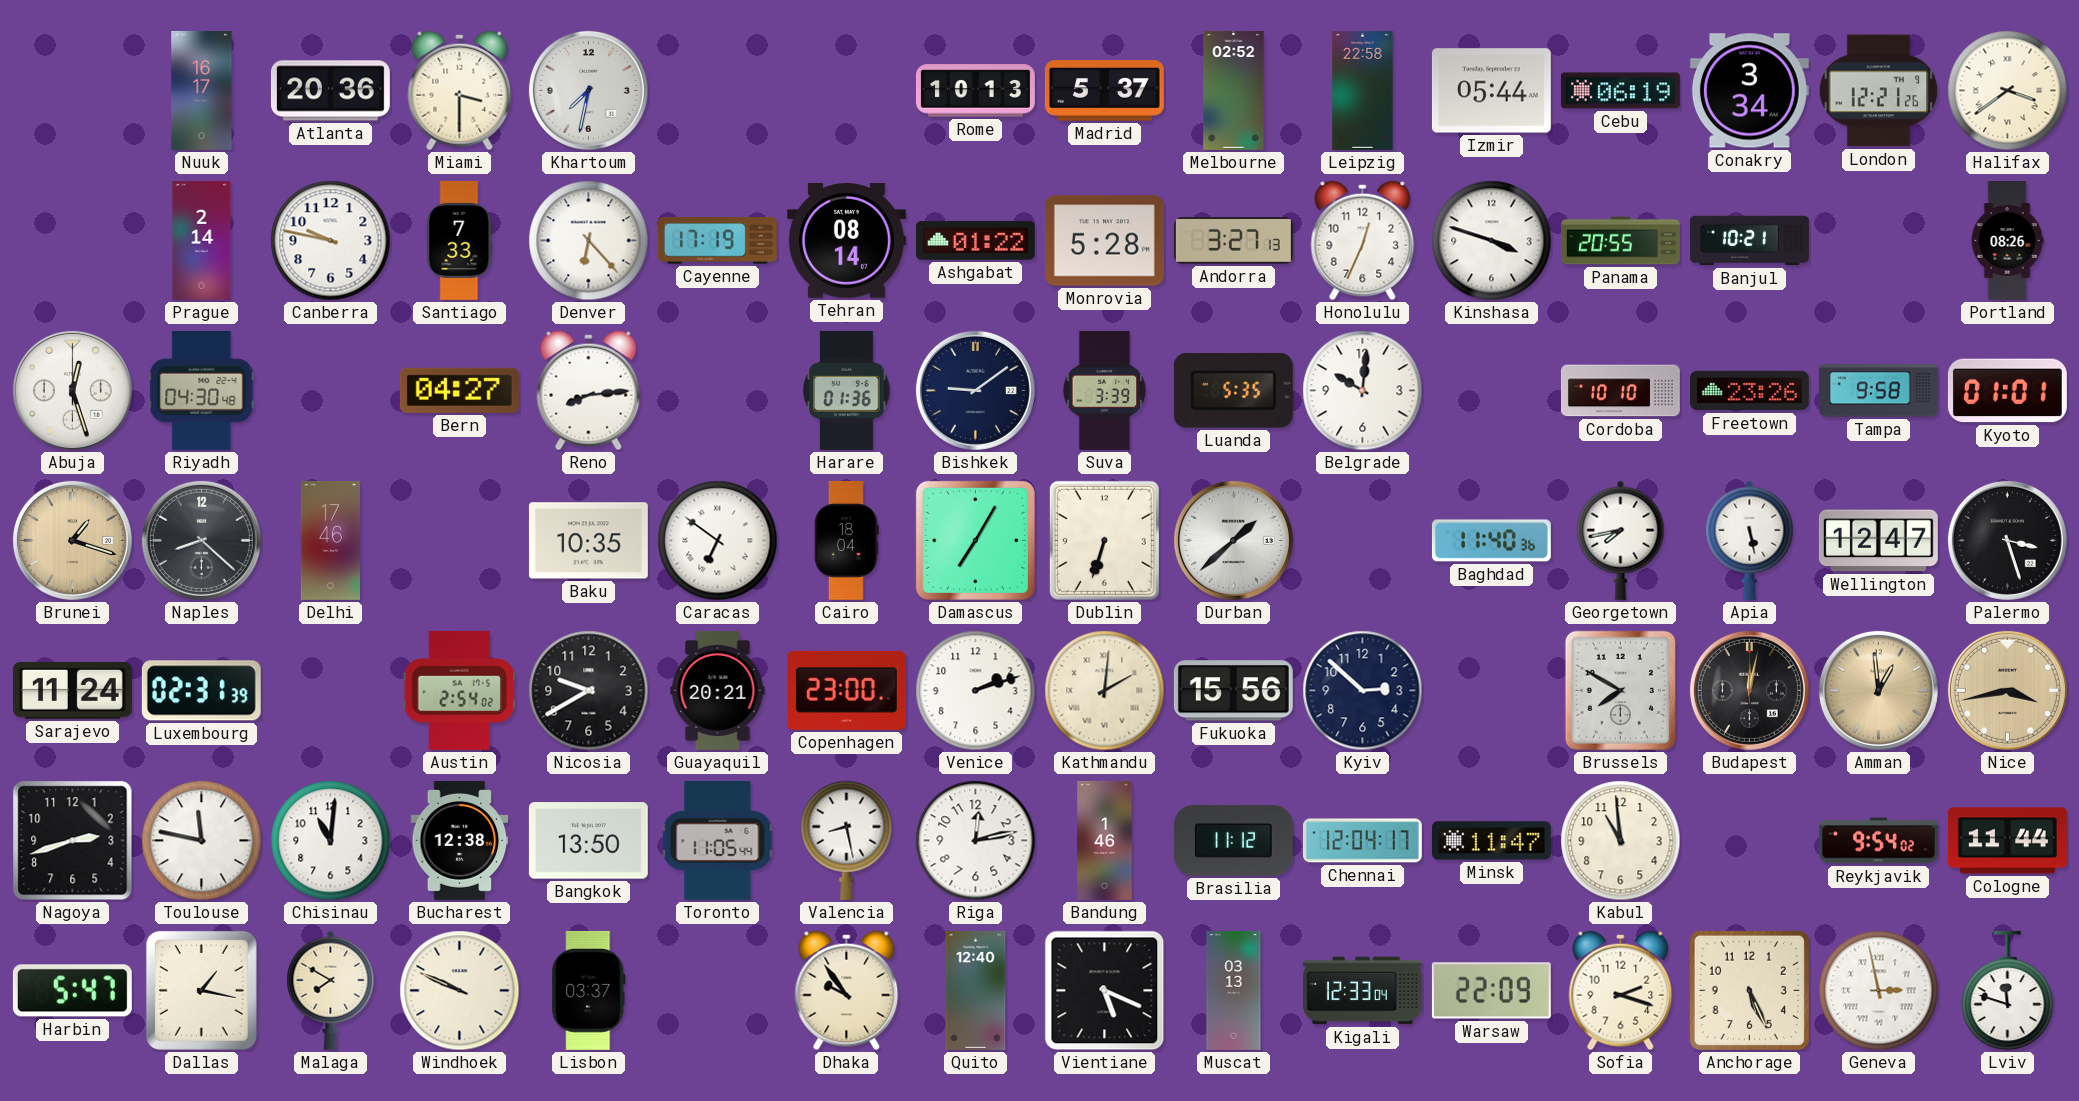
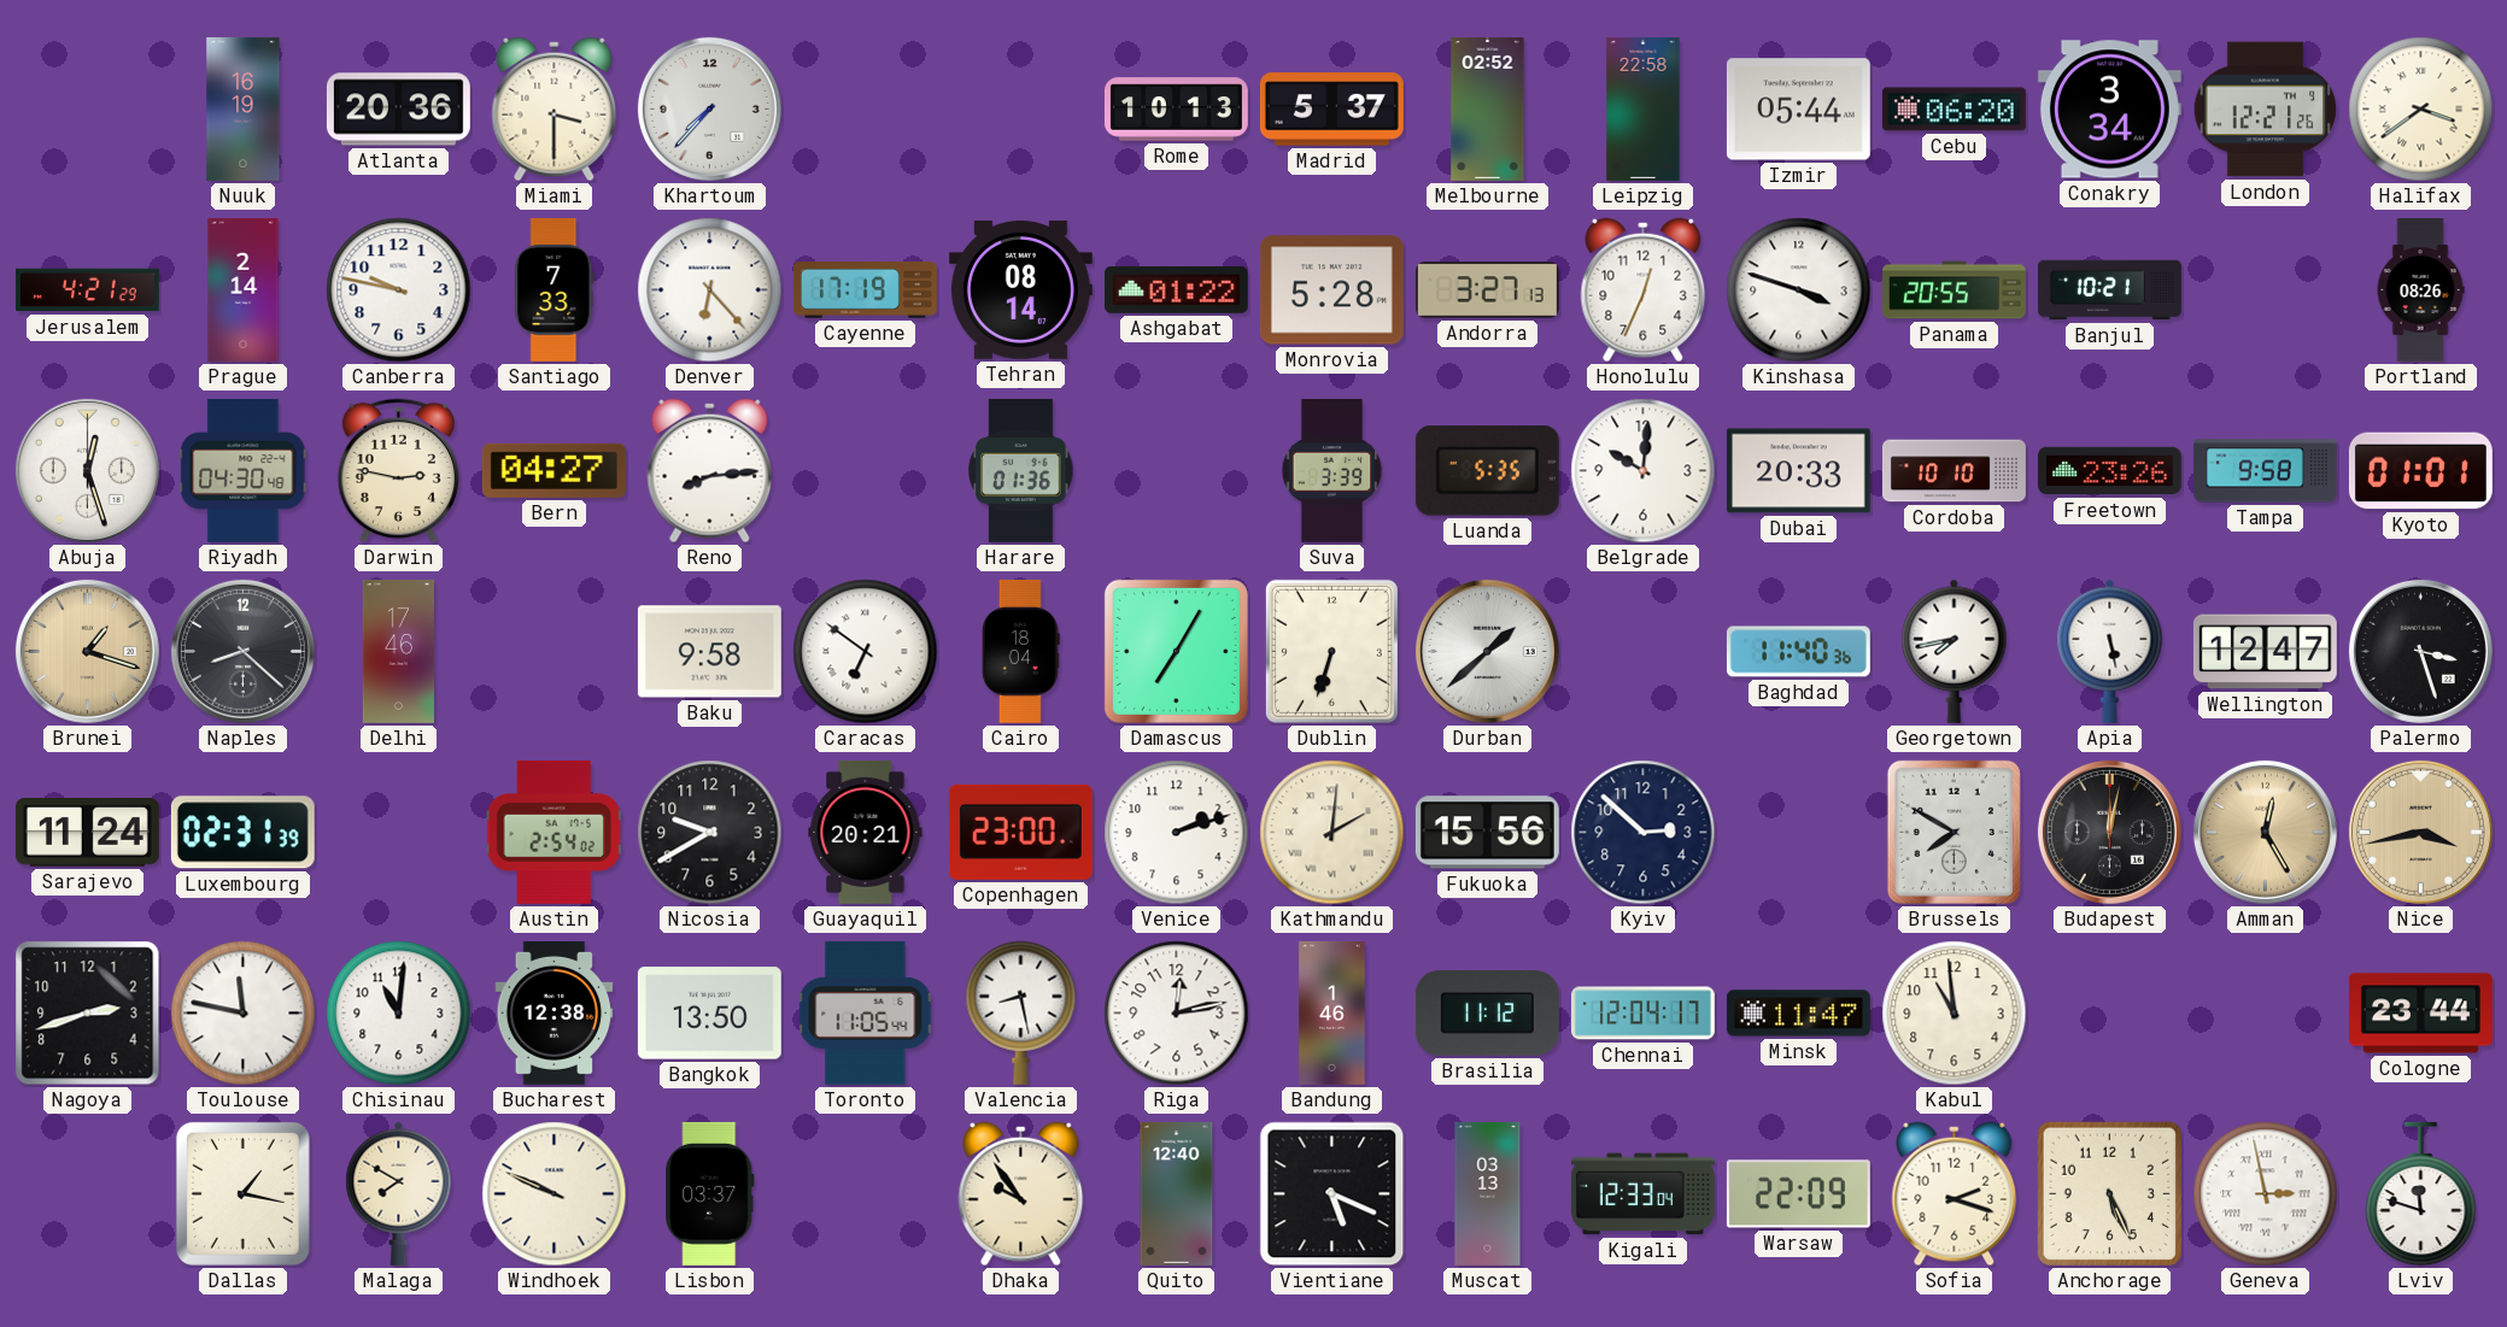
Nuuk: 16:17 -> 16:19
Khartoum: 7:32 -> 7:37
Cebu: 06:19 -> 06:20
Jerusalem: none -> 4:21
Darwin: none -> 2:47
Bishkek: 9:09 -> none
Dubai: none -> 20:33
Baku: 10:35 -> 9:58
Amman: 12:59 -> 12:25
Reykjavik: 9:54 -> none
Cologne: 11:44 -> 23:44
Harbin: 5:47 -> none
